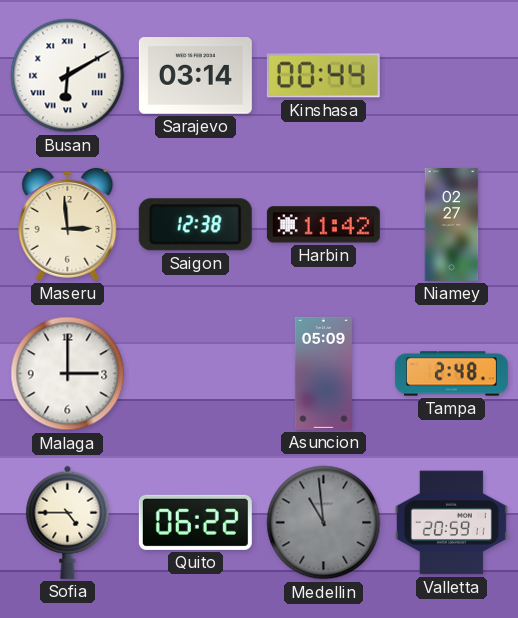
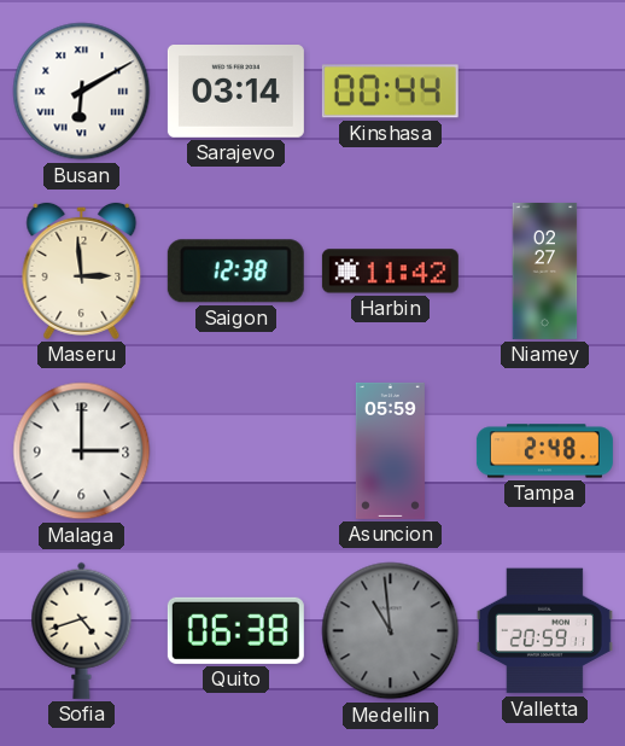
Asuncion: 05:09 -> 05:59
Sofia: 4:45 -> 4:42
Quito: 06:22 -> 06:38
